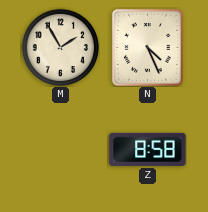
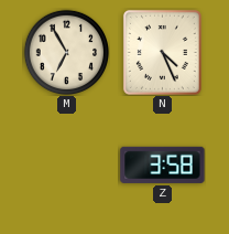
M: 1:55 -> 6:55
Z: 8:58 -> 3:58
